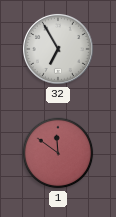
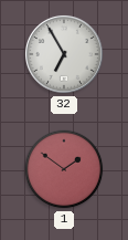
1: 11:51 -> 1:51
